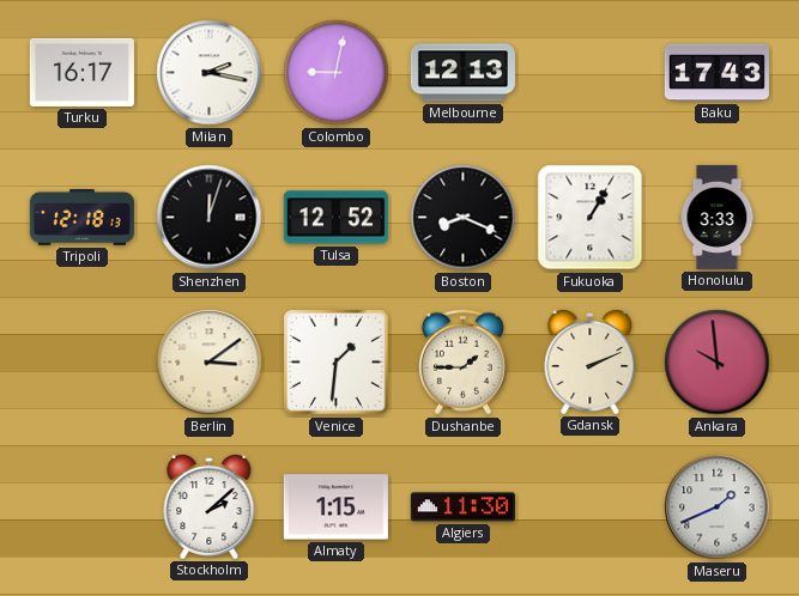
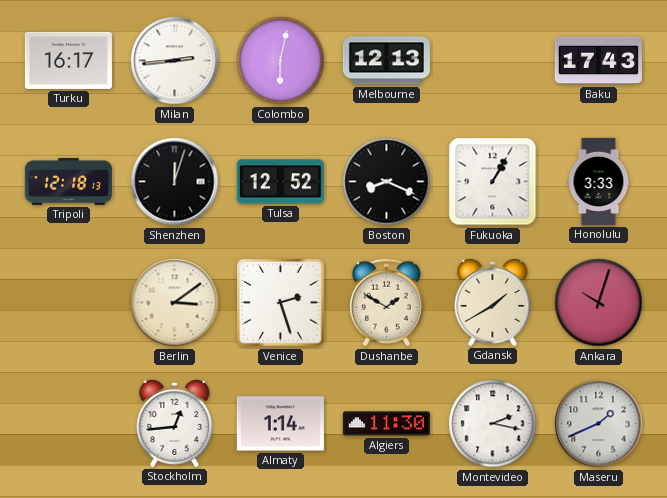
Milan: 2:17 -> 2:44
Colombo: 9:02 -> 6:02
Venice: 1:31 -> 2:27
Dushanbe: 1:45 -> 1:50
Gdansk: 2:11 -> 1:40
Ankara: 9:59 -> 10:03
Stockholm: 2:08 -> 12:44
Almaty: 1:15 -> 1:14
Montevideo: none -> 2:17
